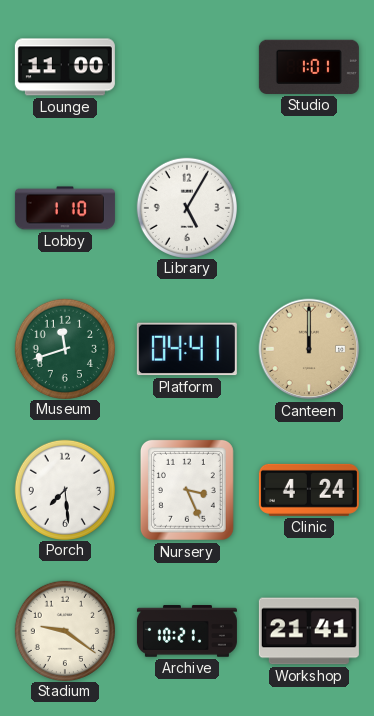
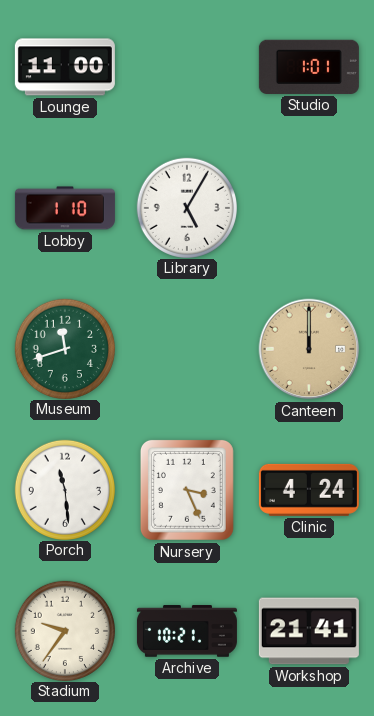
Platform: 04:41 -> none
Porch: 7:29 -> 11:29
Stadium: 9:21 -> 9:36
